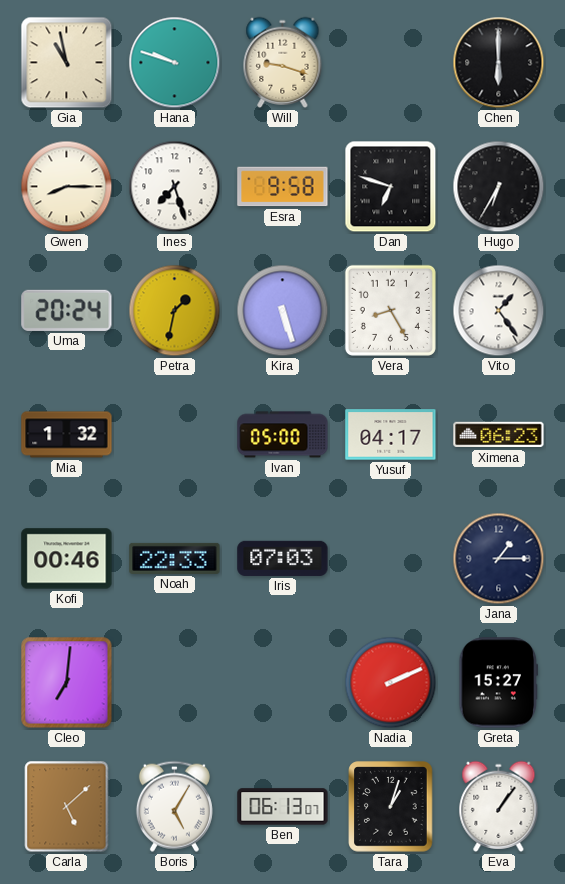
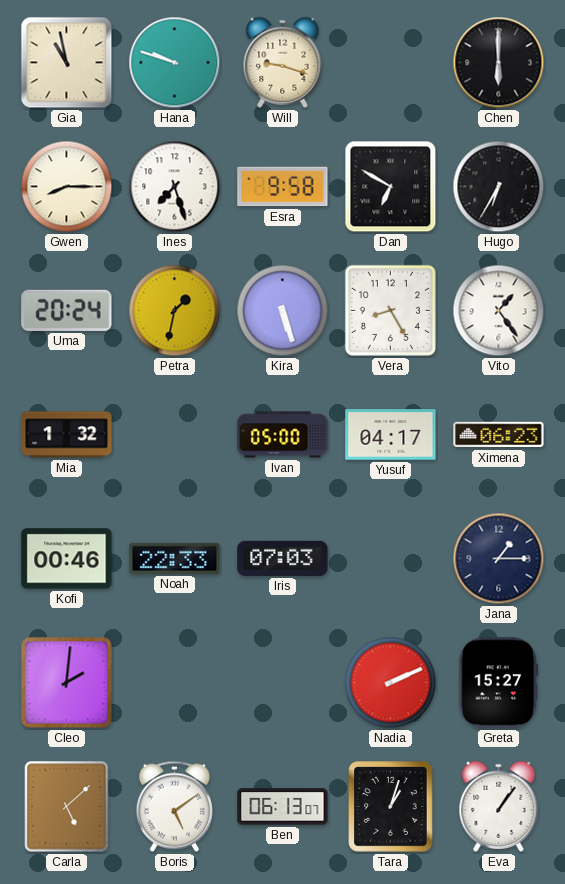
Dan: 6:48 -> 6:50
Cleo: 7:01 -> 2:01
Boris: 5:05 -> 5:09
